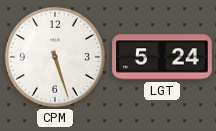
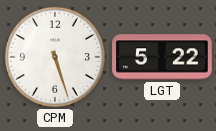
LGT: 5:24 -> 5:22
